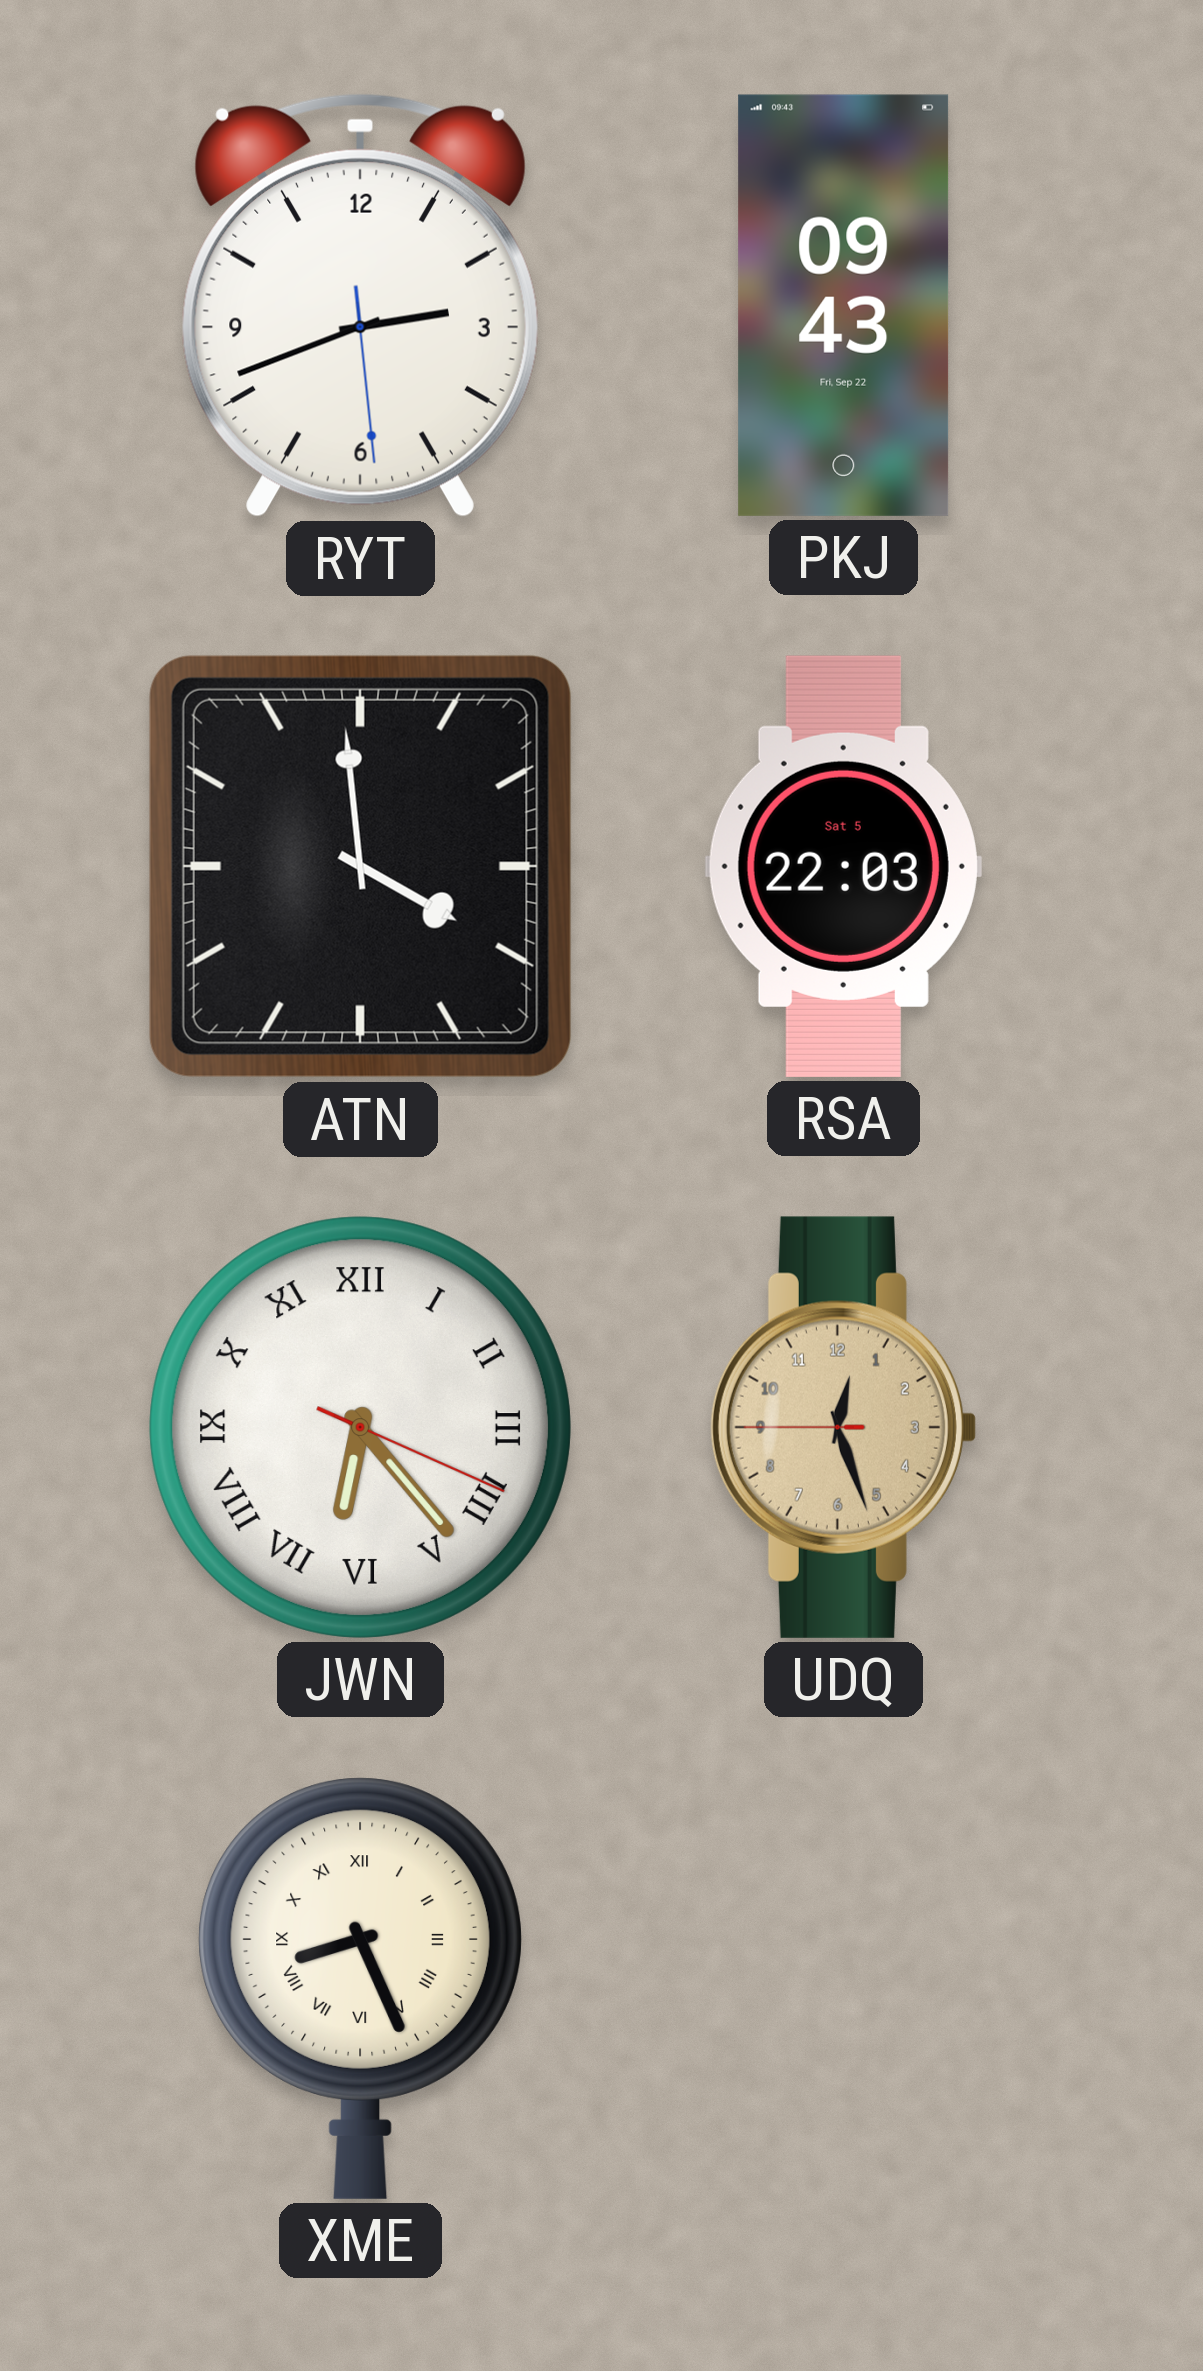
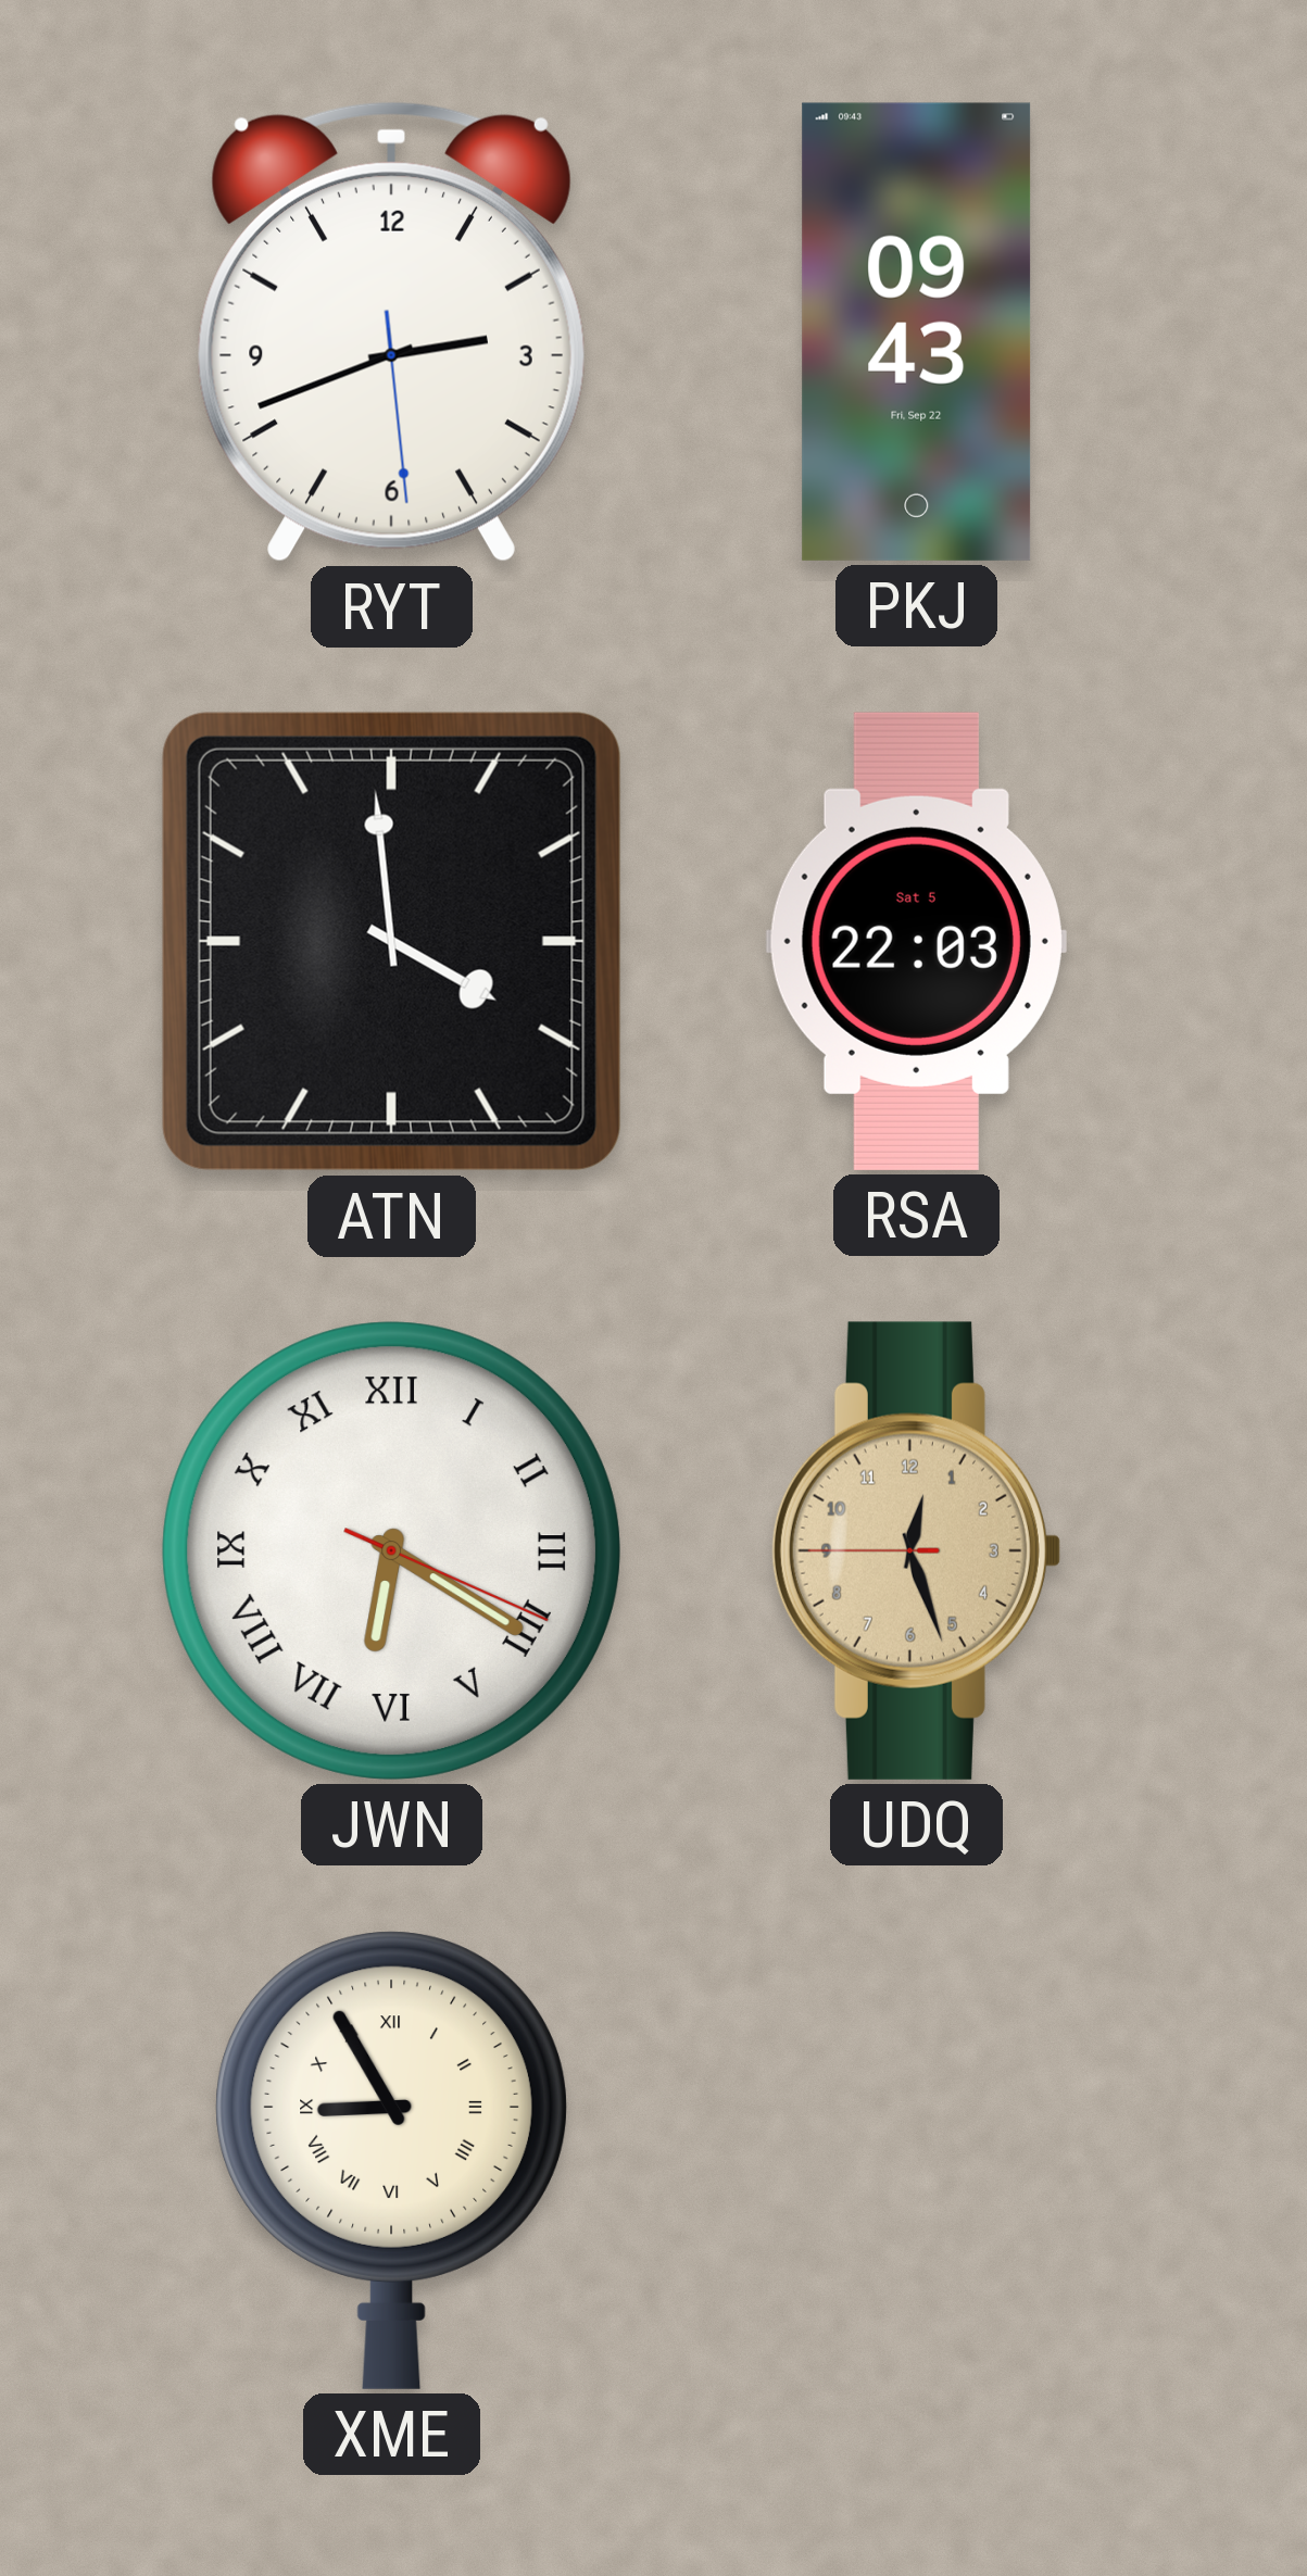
JWN: 6:23 -> 6:20
XME: 8:26 -> 8:55
